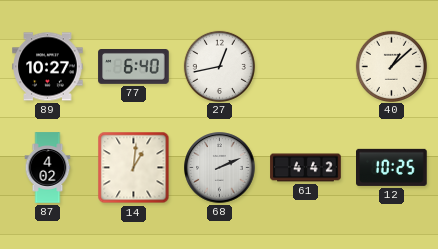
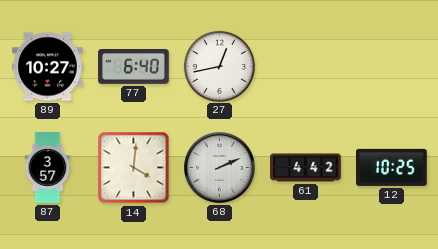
40: 1:08 -> none
87: 4:02 -> 3:57
14: 1:01 -> 4:01
